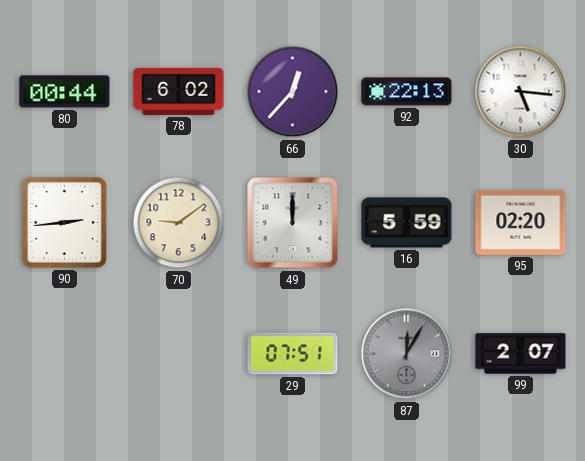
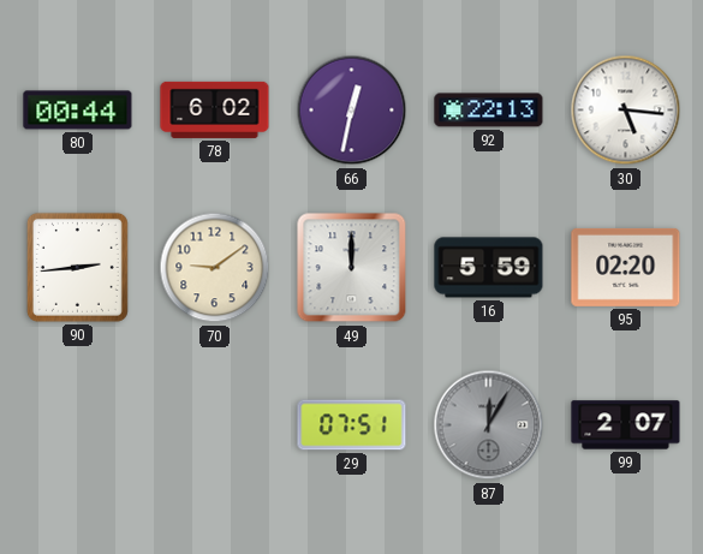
66: 12:37 -> 12:32
